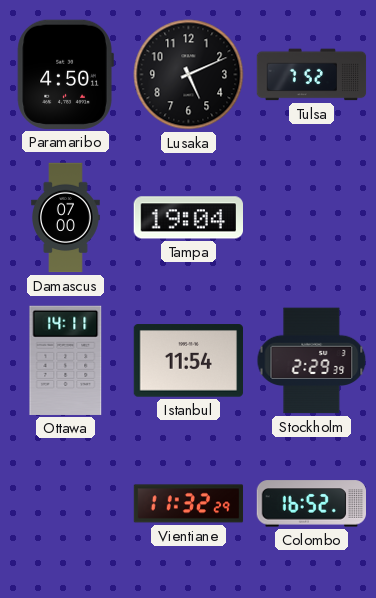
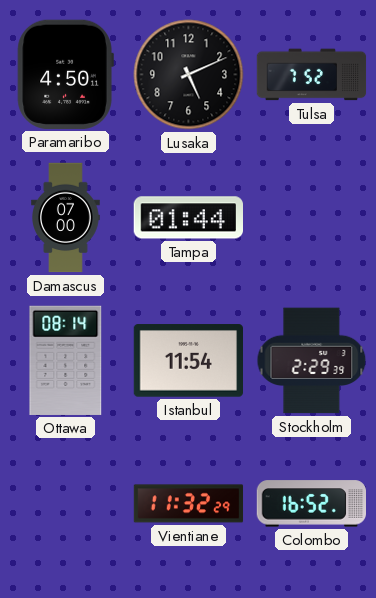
Tampa: 19:04 -> 01:44
Ottawa: 14:11 -> 08:14
